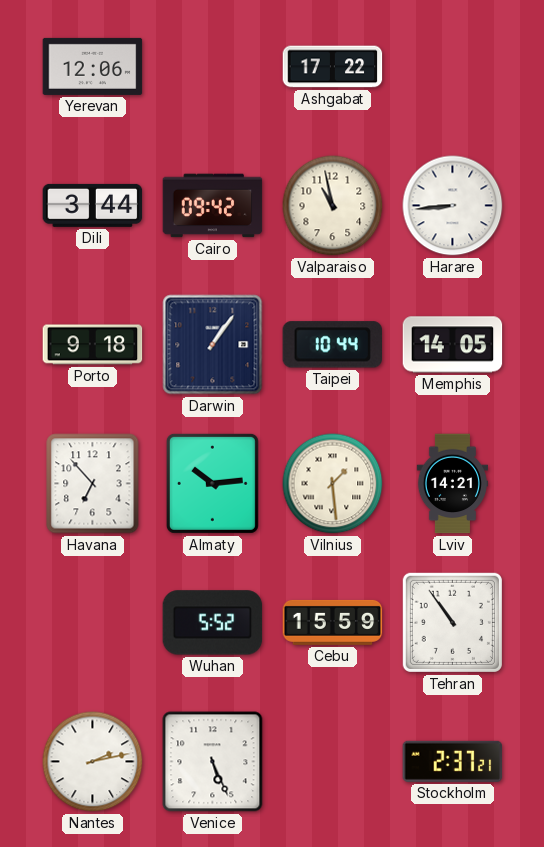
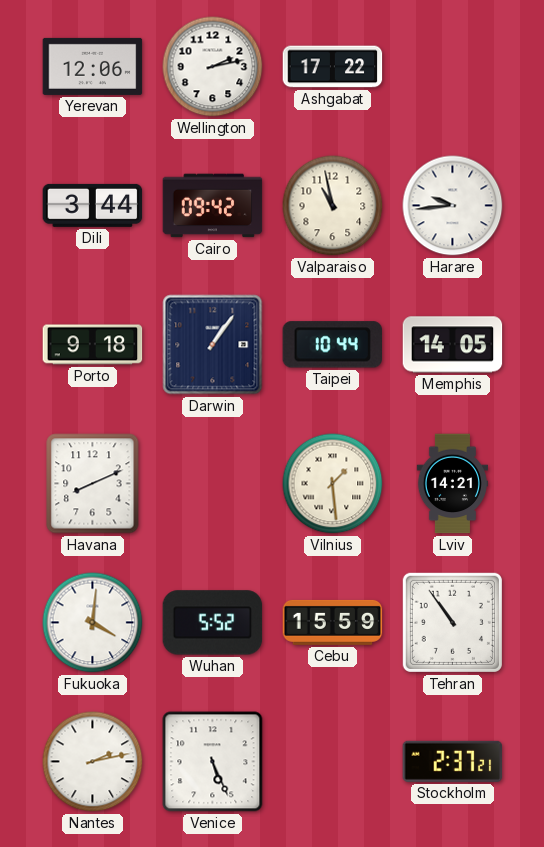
Wellington: none -> 2:13
Harare: 8:44 -> 9:44
Havana: 6:53 -> 8:11
Almaty: 10:14 -> none
Fukuoka: none -> 4:01
